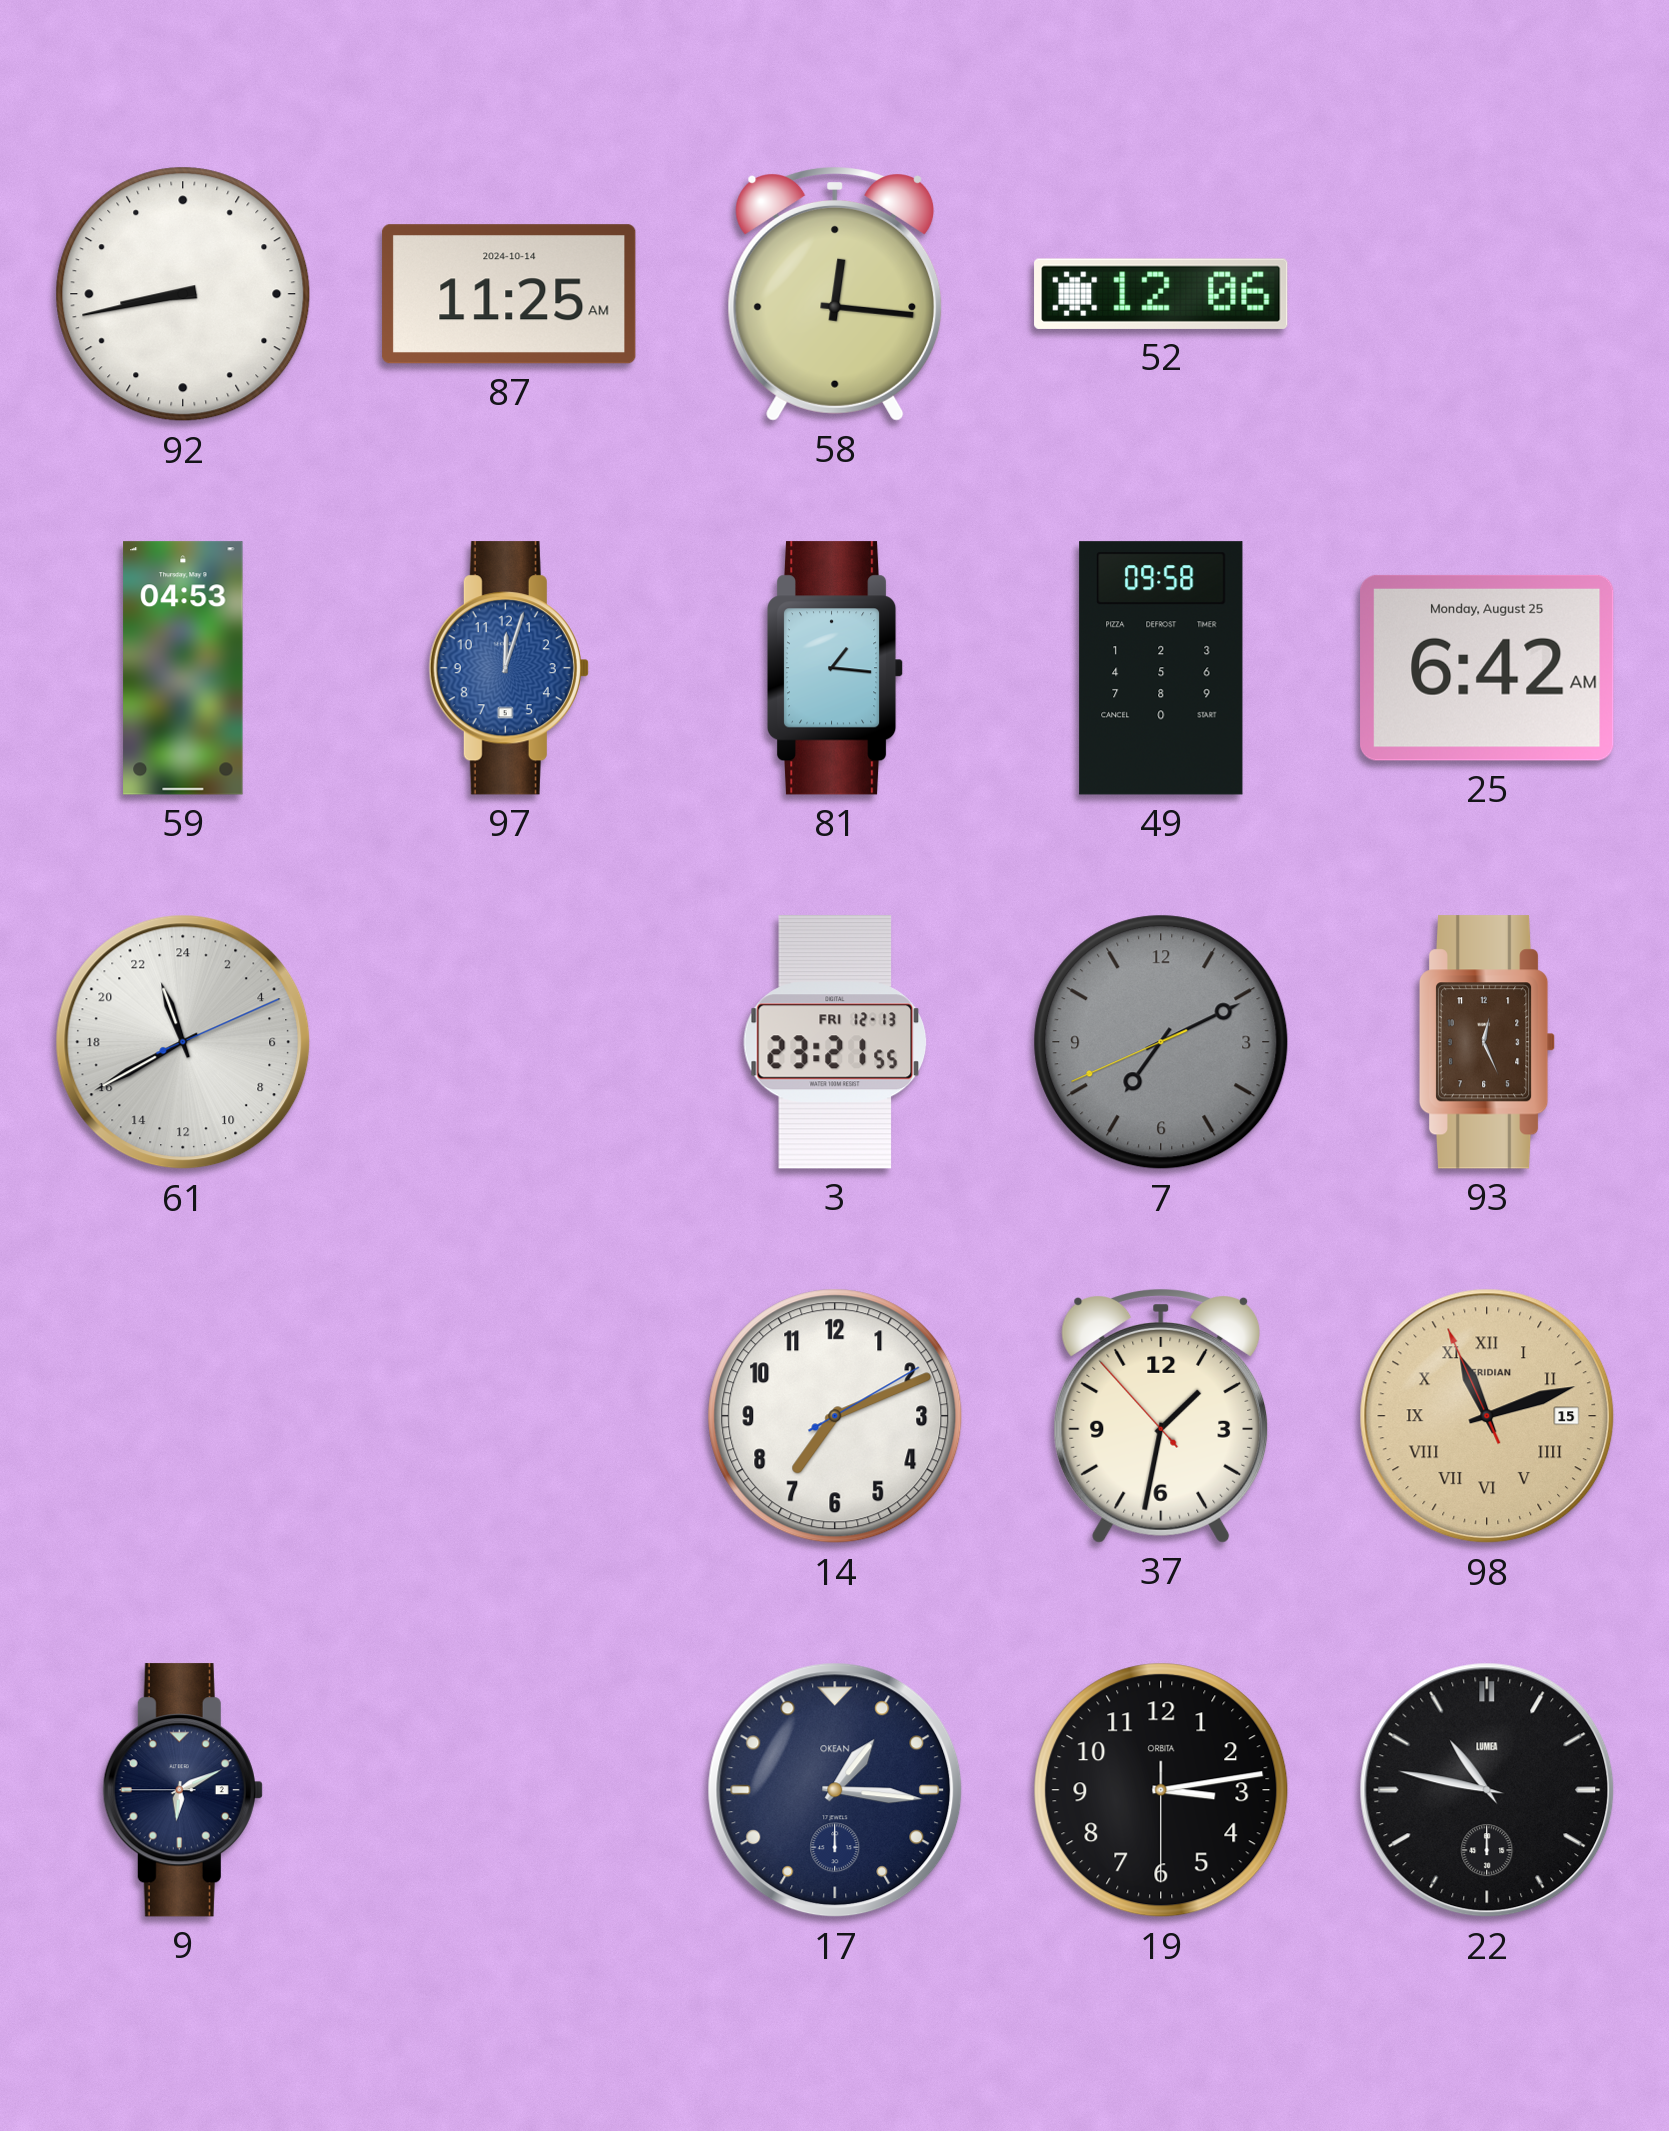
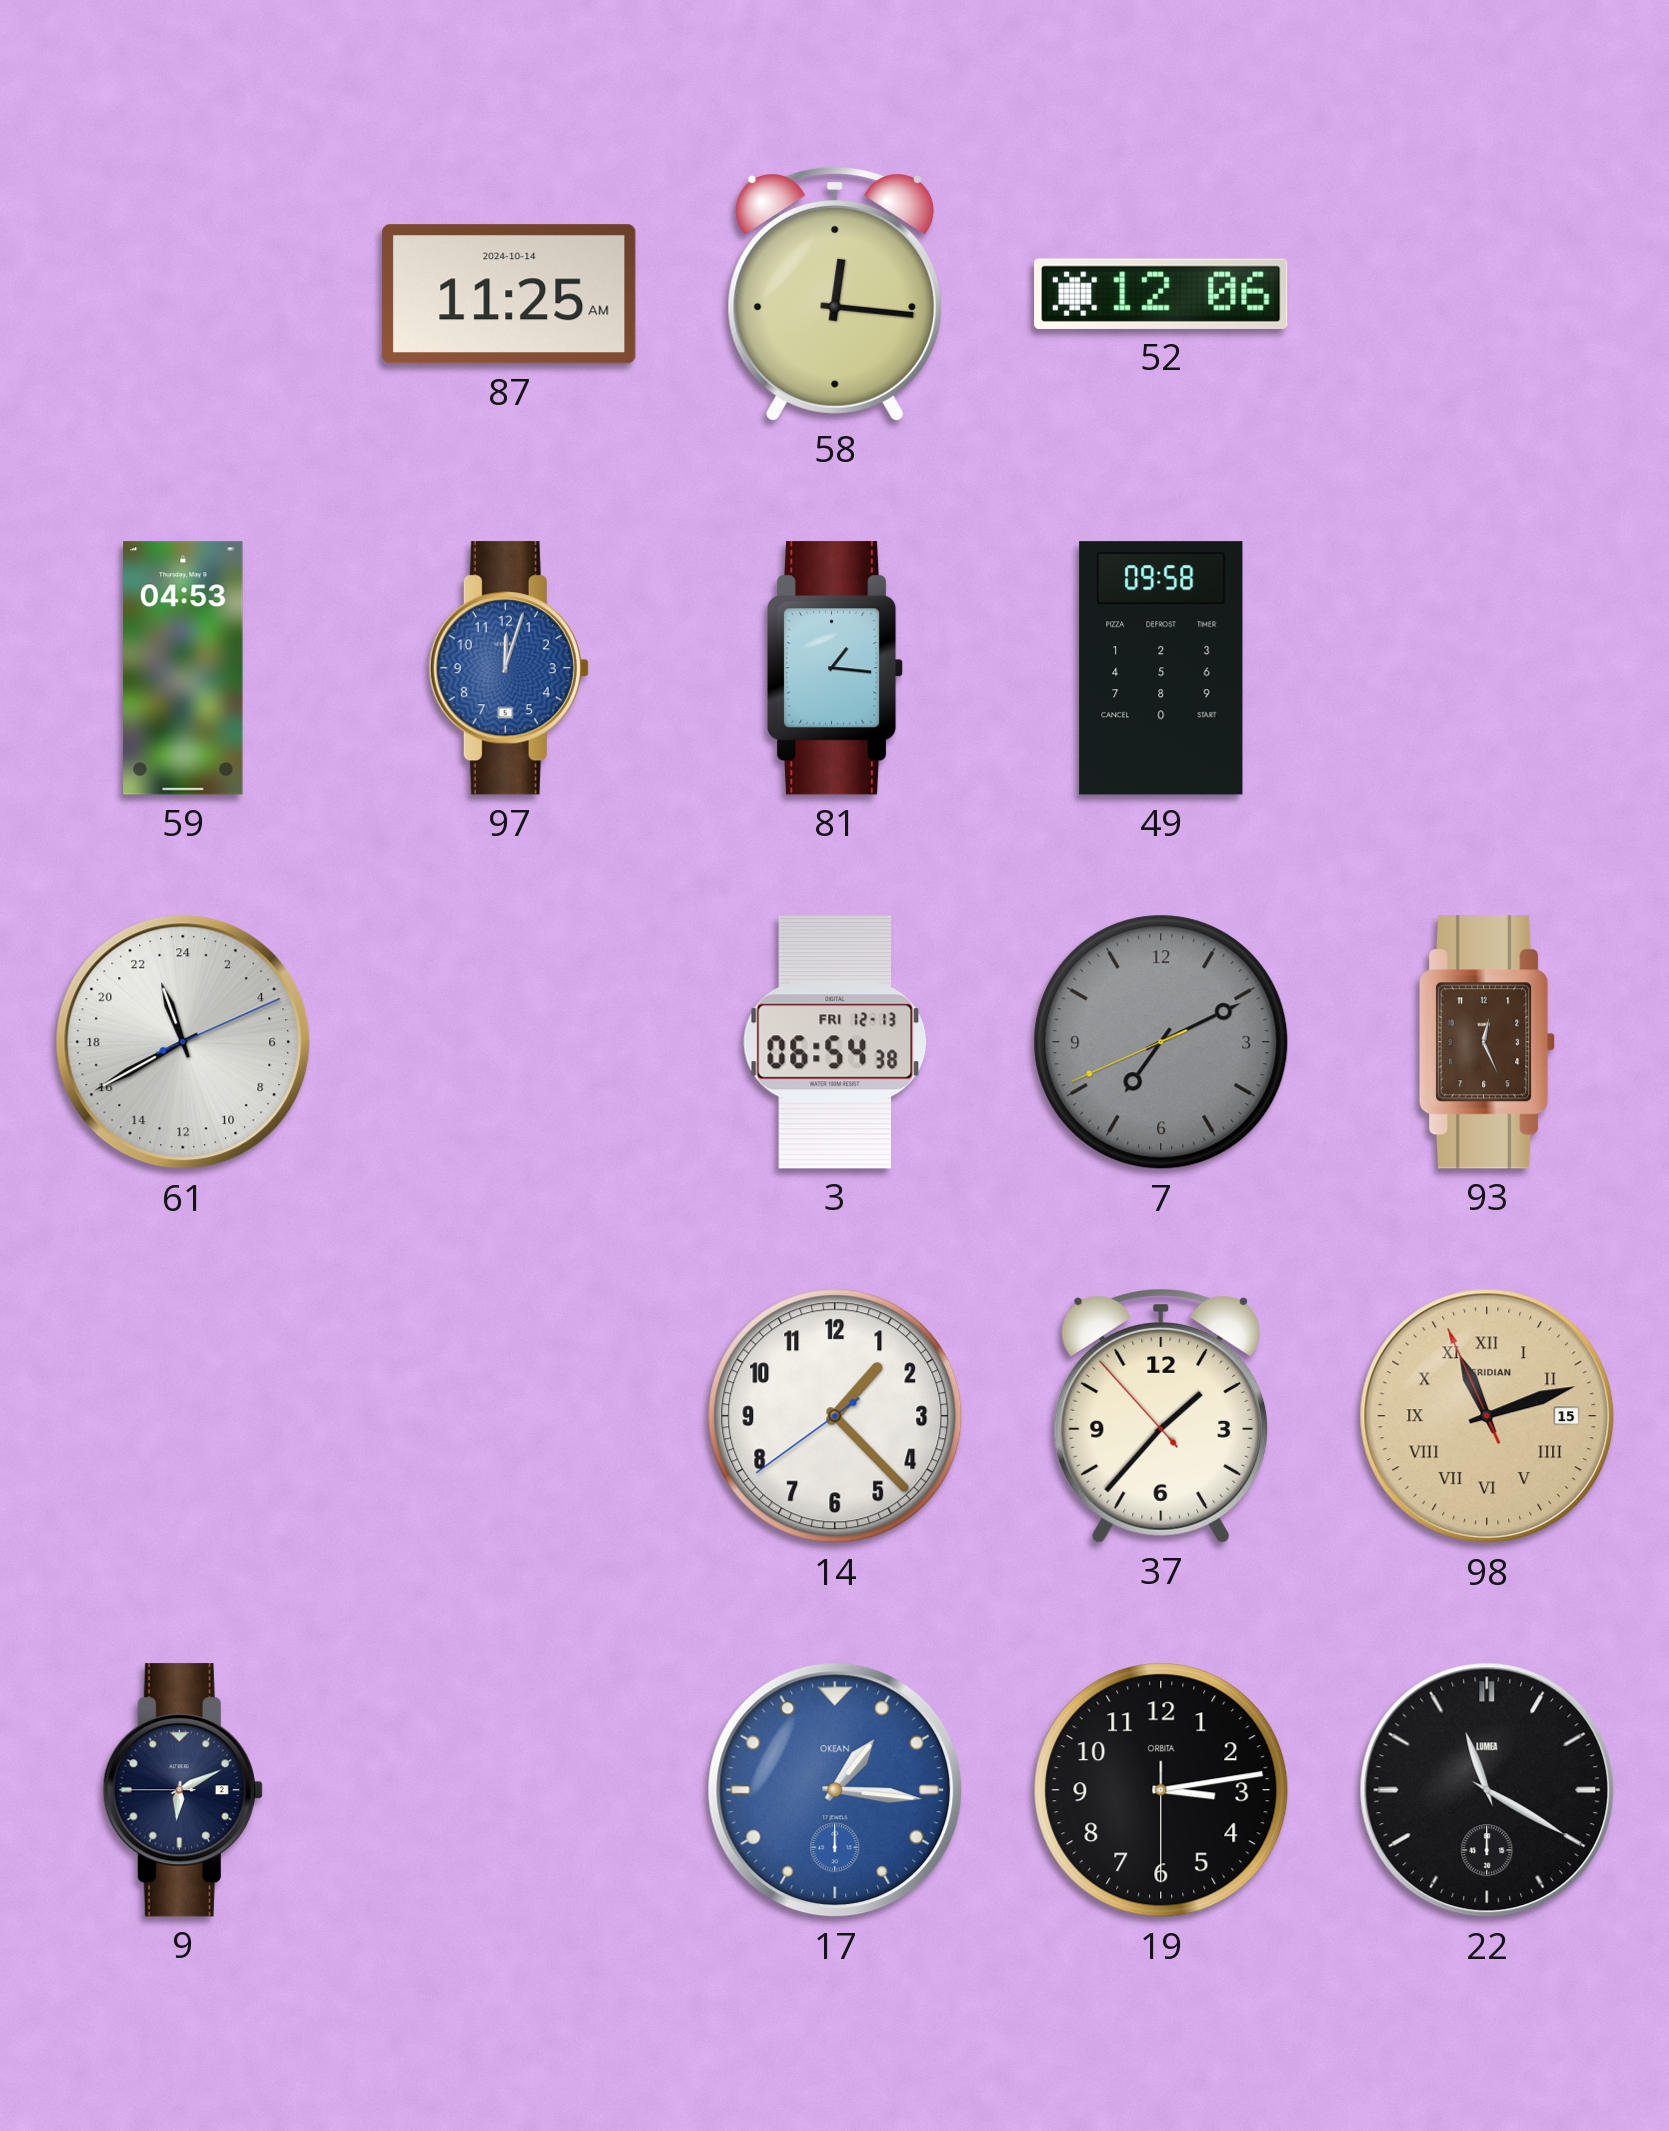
92: 8:43 -> none
25: 6:42 -> none
3: 23:21 -> 06:54
14: 7:11 -> 1:22
37: 1:31 -> 1:36
17 dial: navy -> blue
22: 10:47 -> 11:20
